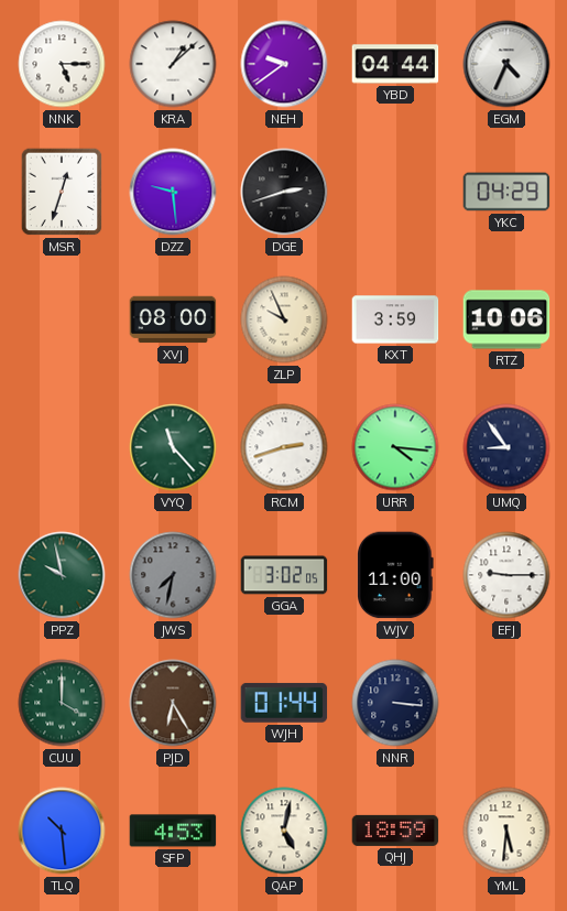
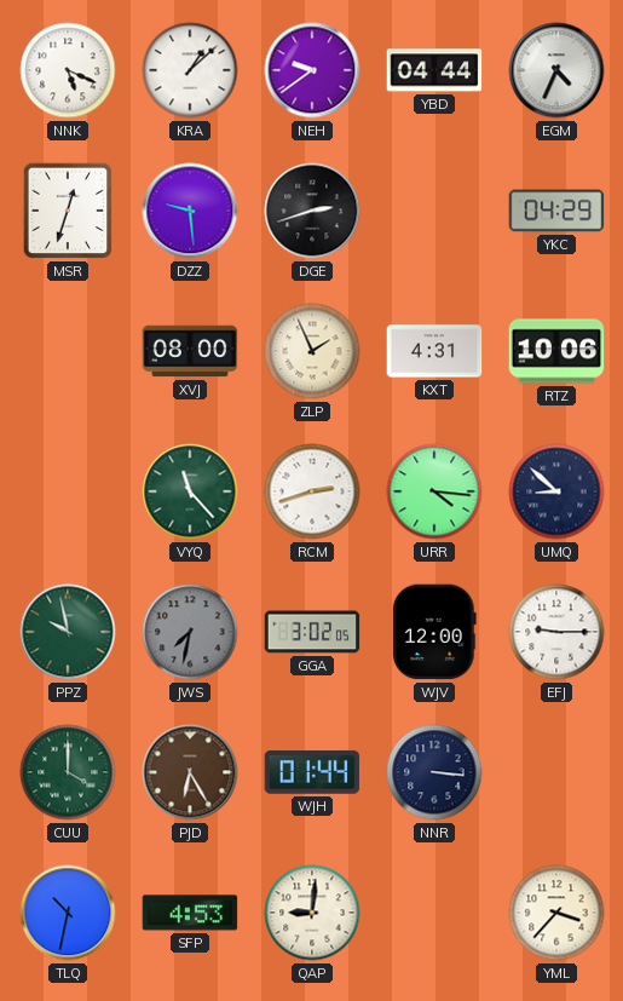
NNK: 5:15 -> 5:19
ZLP: 9:56 -> 1:56
KXT: 3:59 -> 4:31
UMQ: 8:54 -> 8:52
WJV: 11:00 -> 12:00
TLQ: 10:29 -> 10:32
QAP: 5:02 -> 9:01
QHJ: 18:59 -> none
YML: 5:31 -> 3:37
